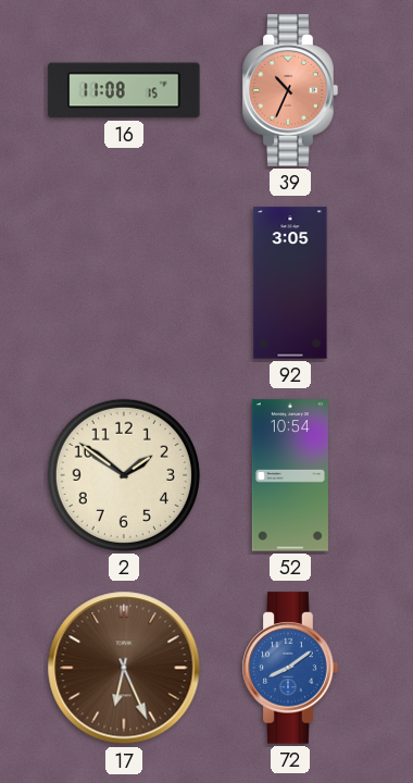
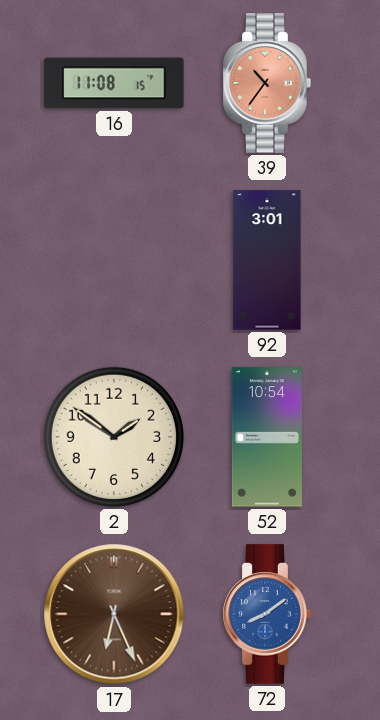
39: 10:34 -> 10:36
92: 3:05 -> 3:01
